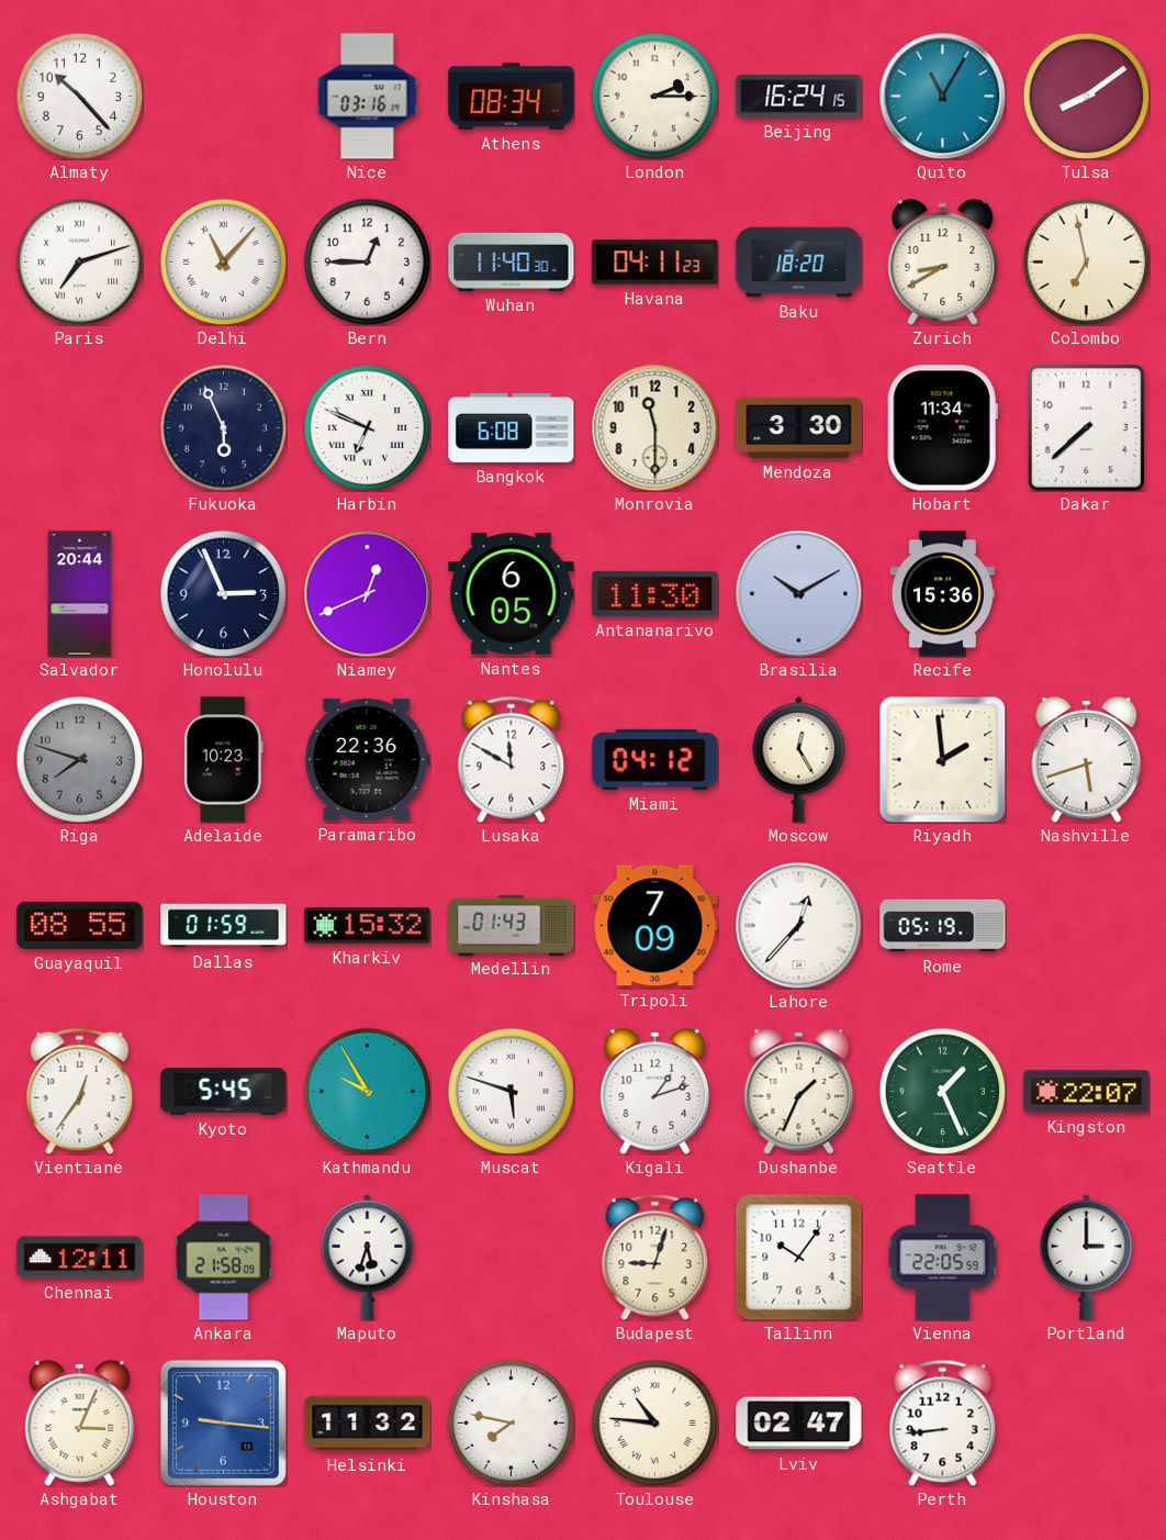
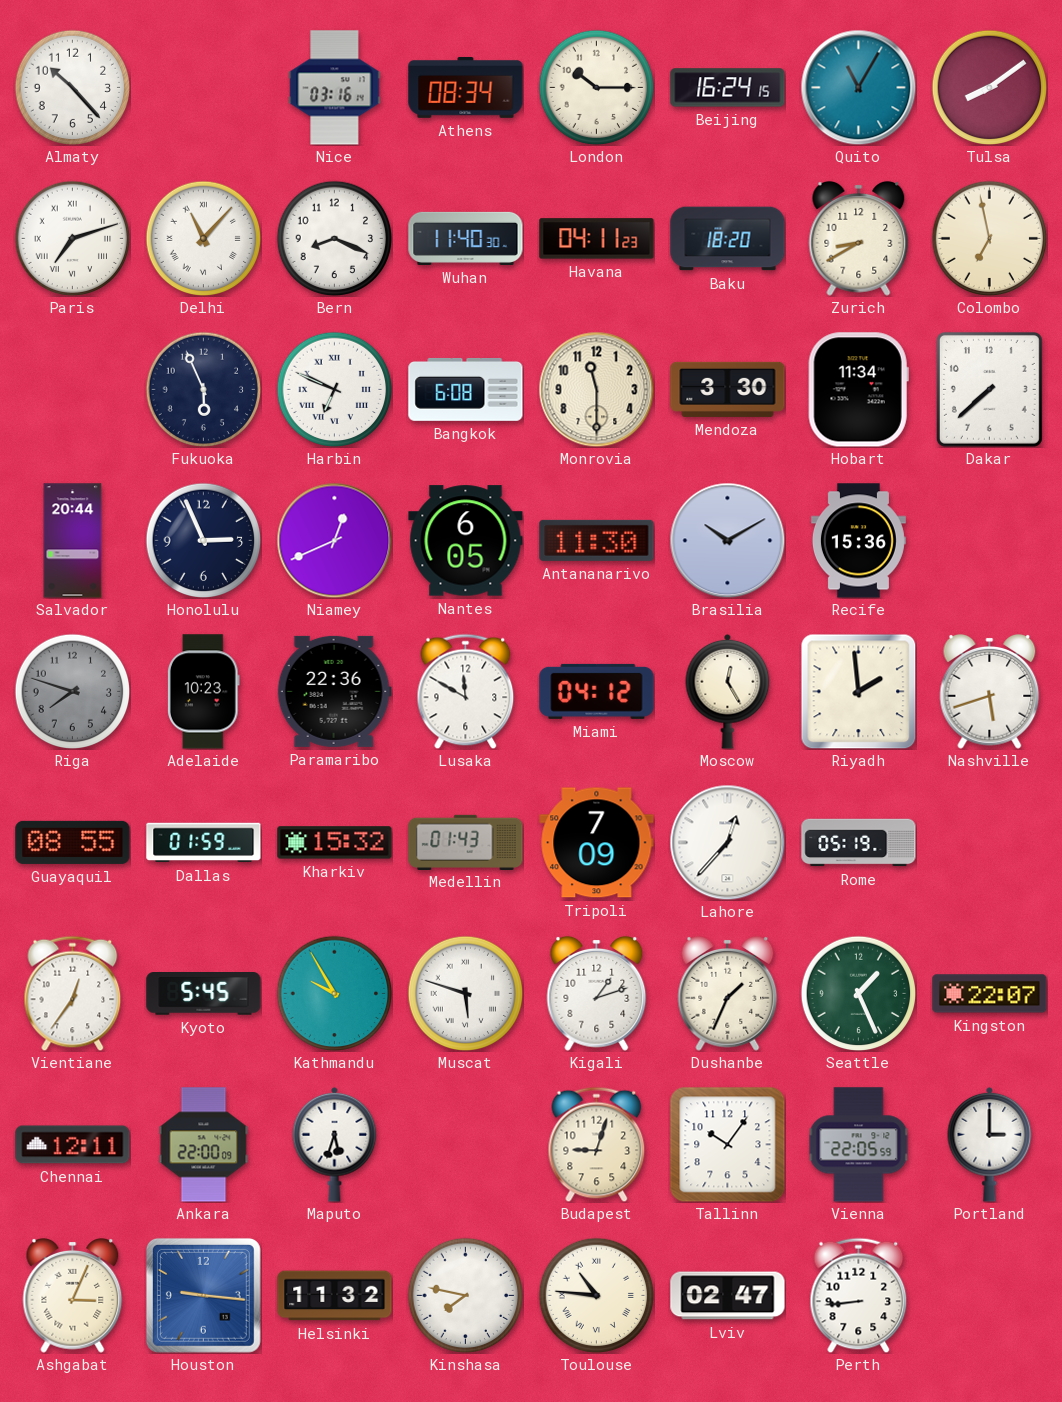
London: 2:15 -> 10:15
Bern: 12:45 -> 8:19
Ankara: 21:58 -> 22:00
